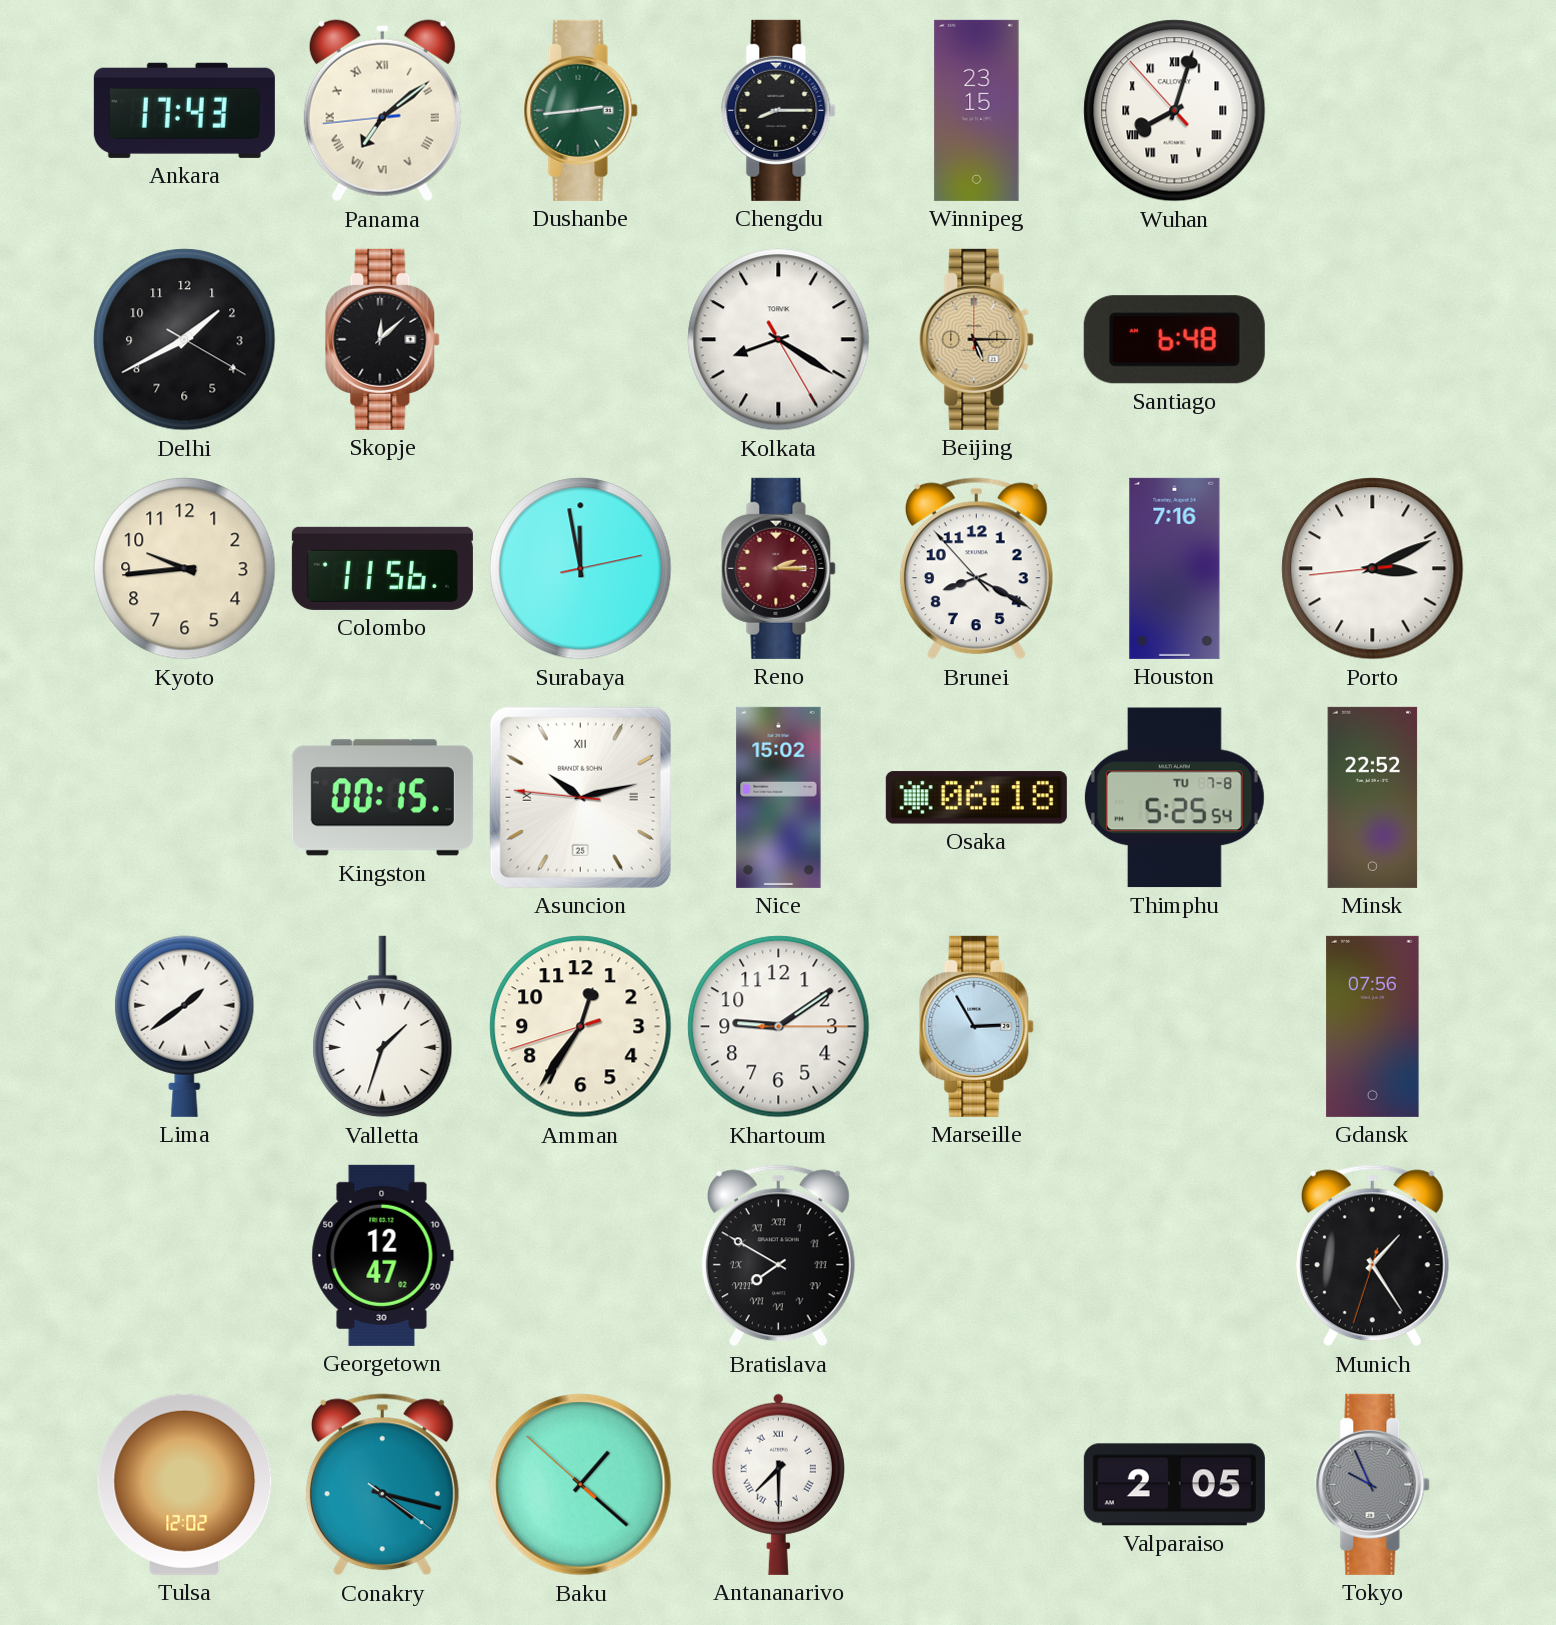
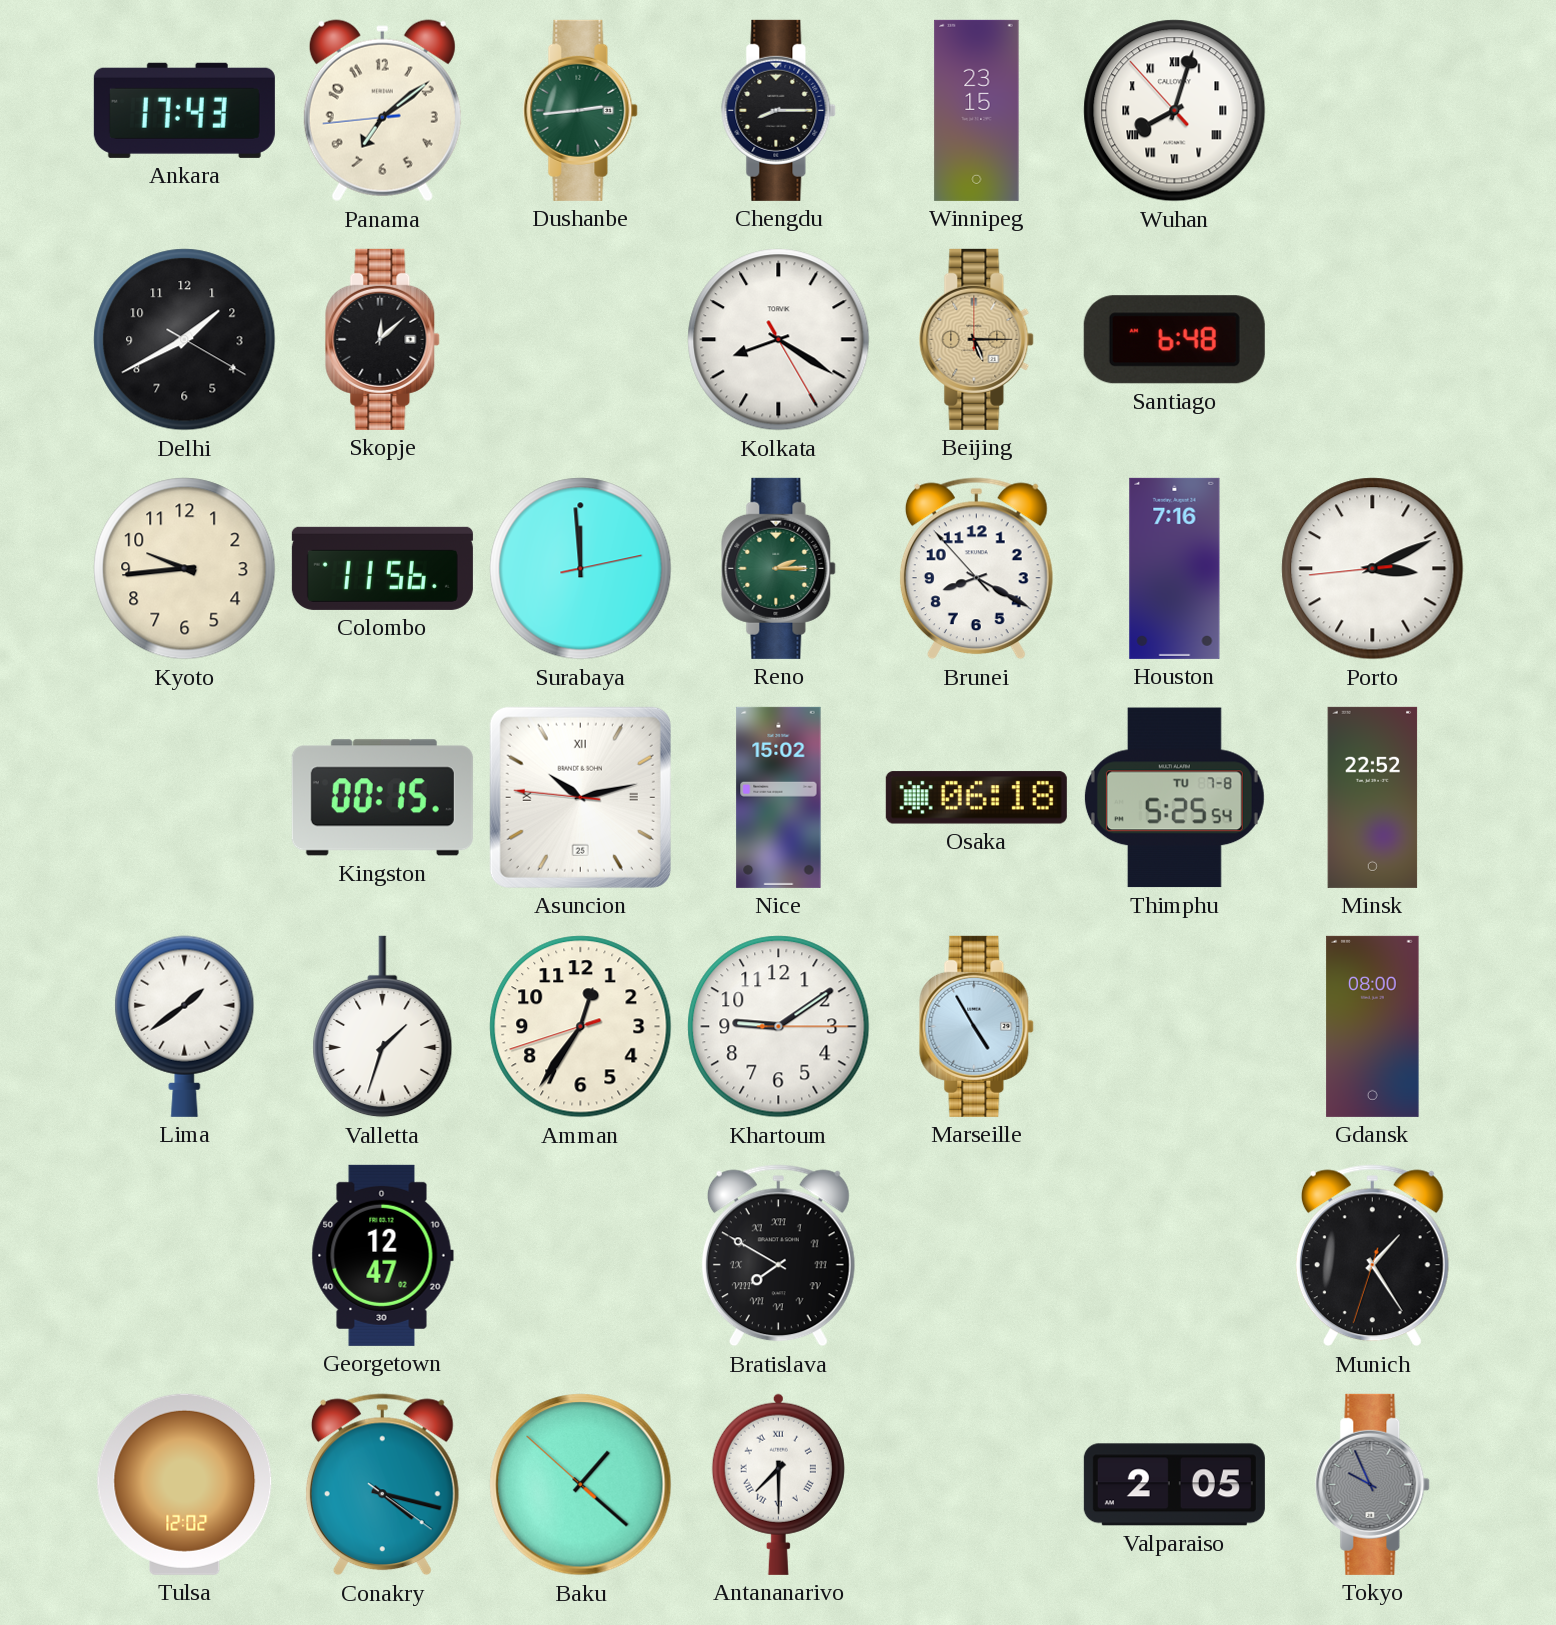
Panama numerals: Roman -> Arabic
Surabaya: 11:58 -> 11:59
Reno dial: burgundy -> green
Marseille: 2:55 -> 4:55
Gdansk: 07:56 -> 08:00
